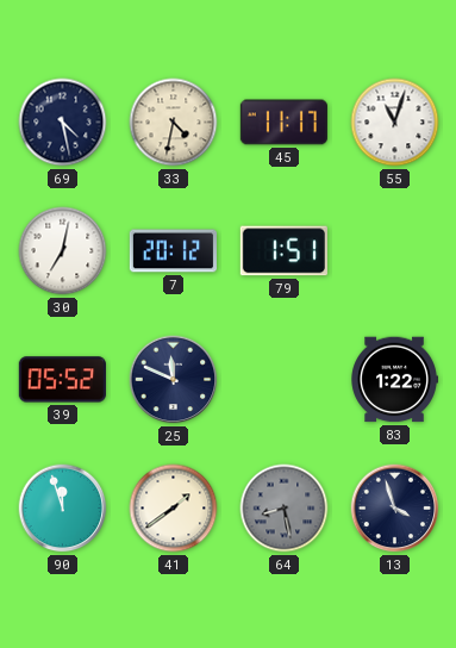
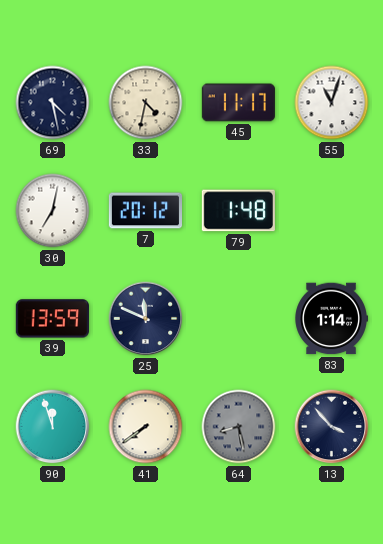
79: 1:51 -> 1:48
39: 05:52 -> 13:59
83: 1:22 -> 1:14
41: 1:39 -> 7:39
13: 3:57 -> 3:53
